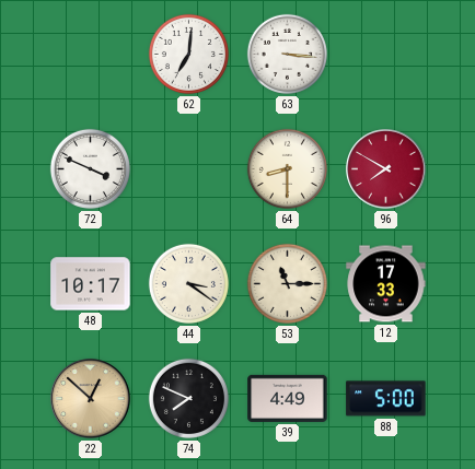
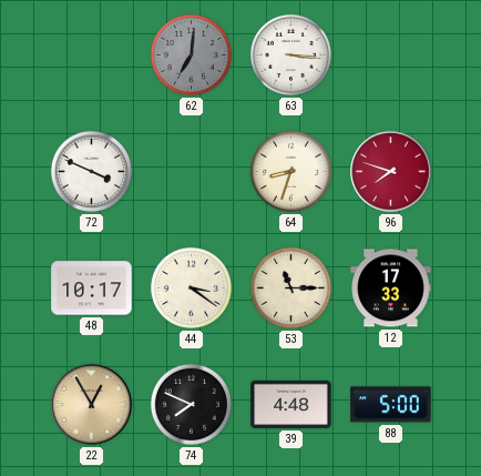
62 dial: white -> grey
64: 8:30 -> 8:33
96: 7:50 -> 7:48
22: 12:52 -> 12:55
39: 4:49 -> 4:48
